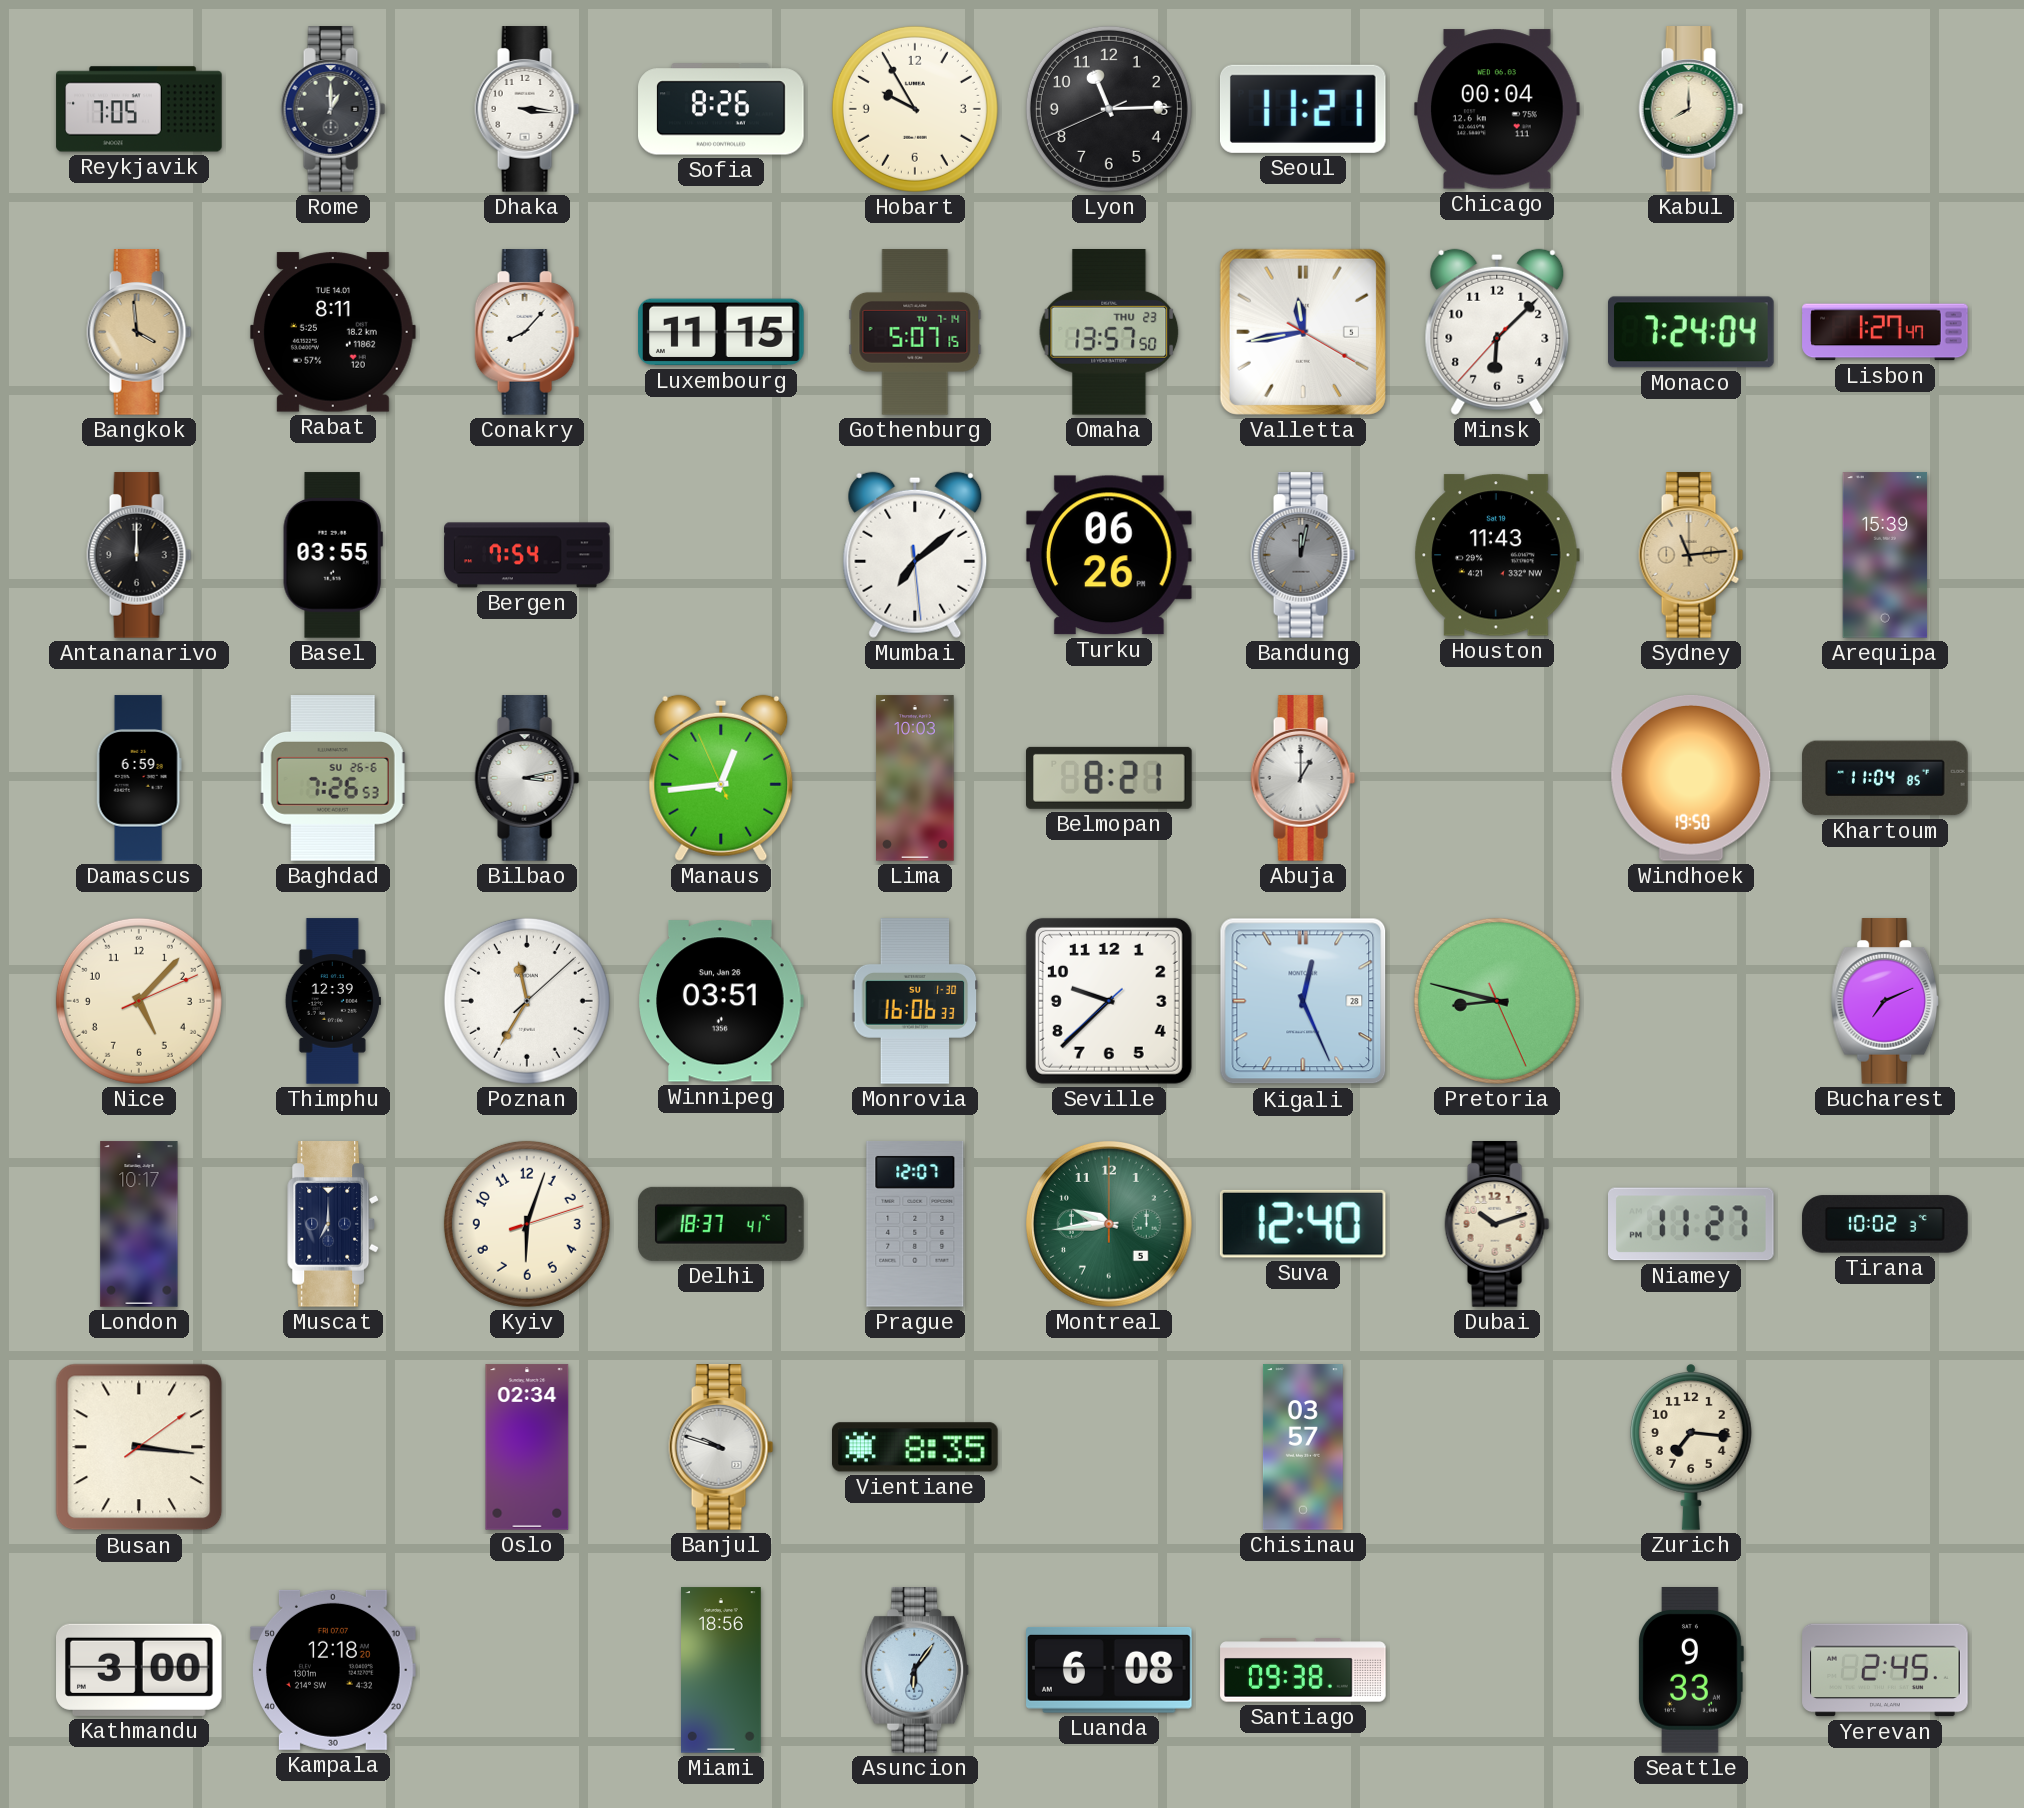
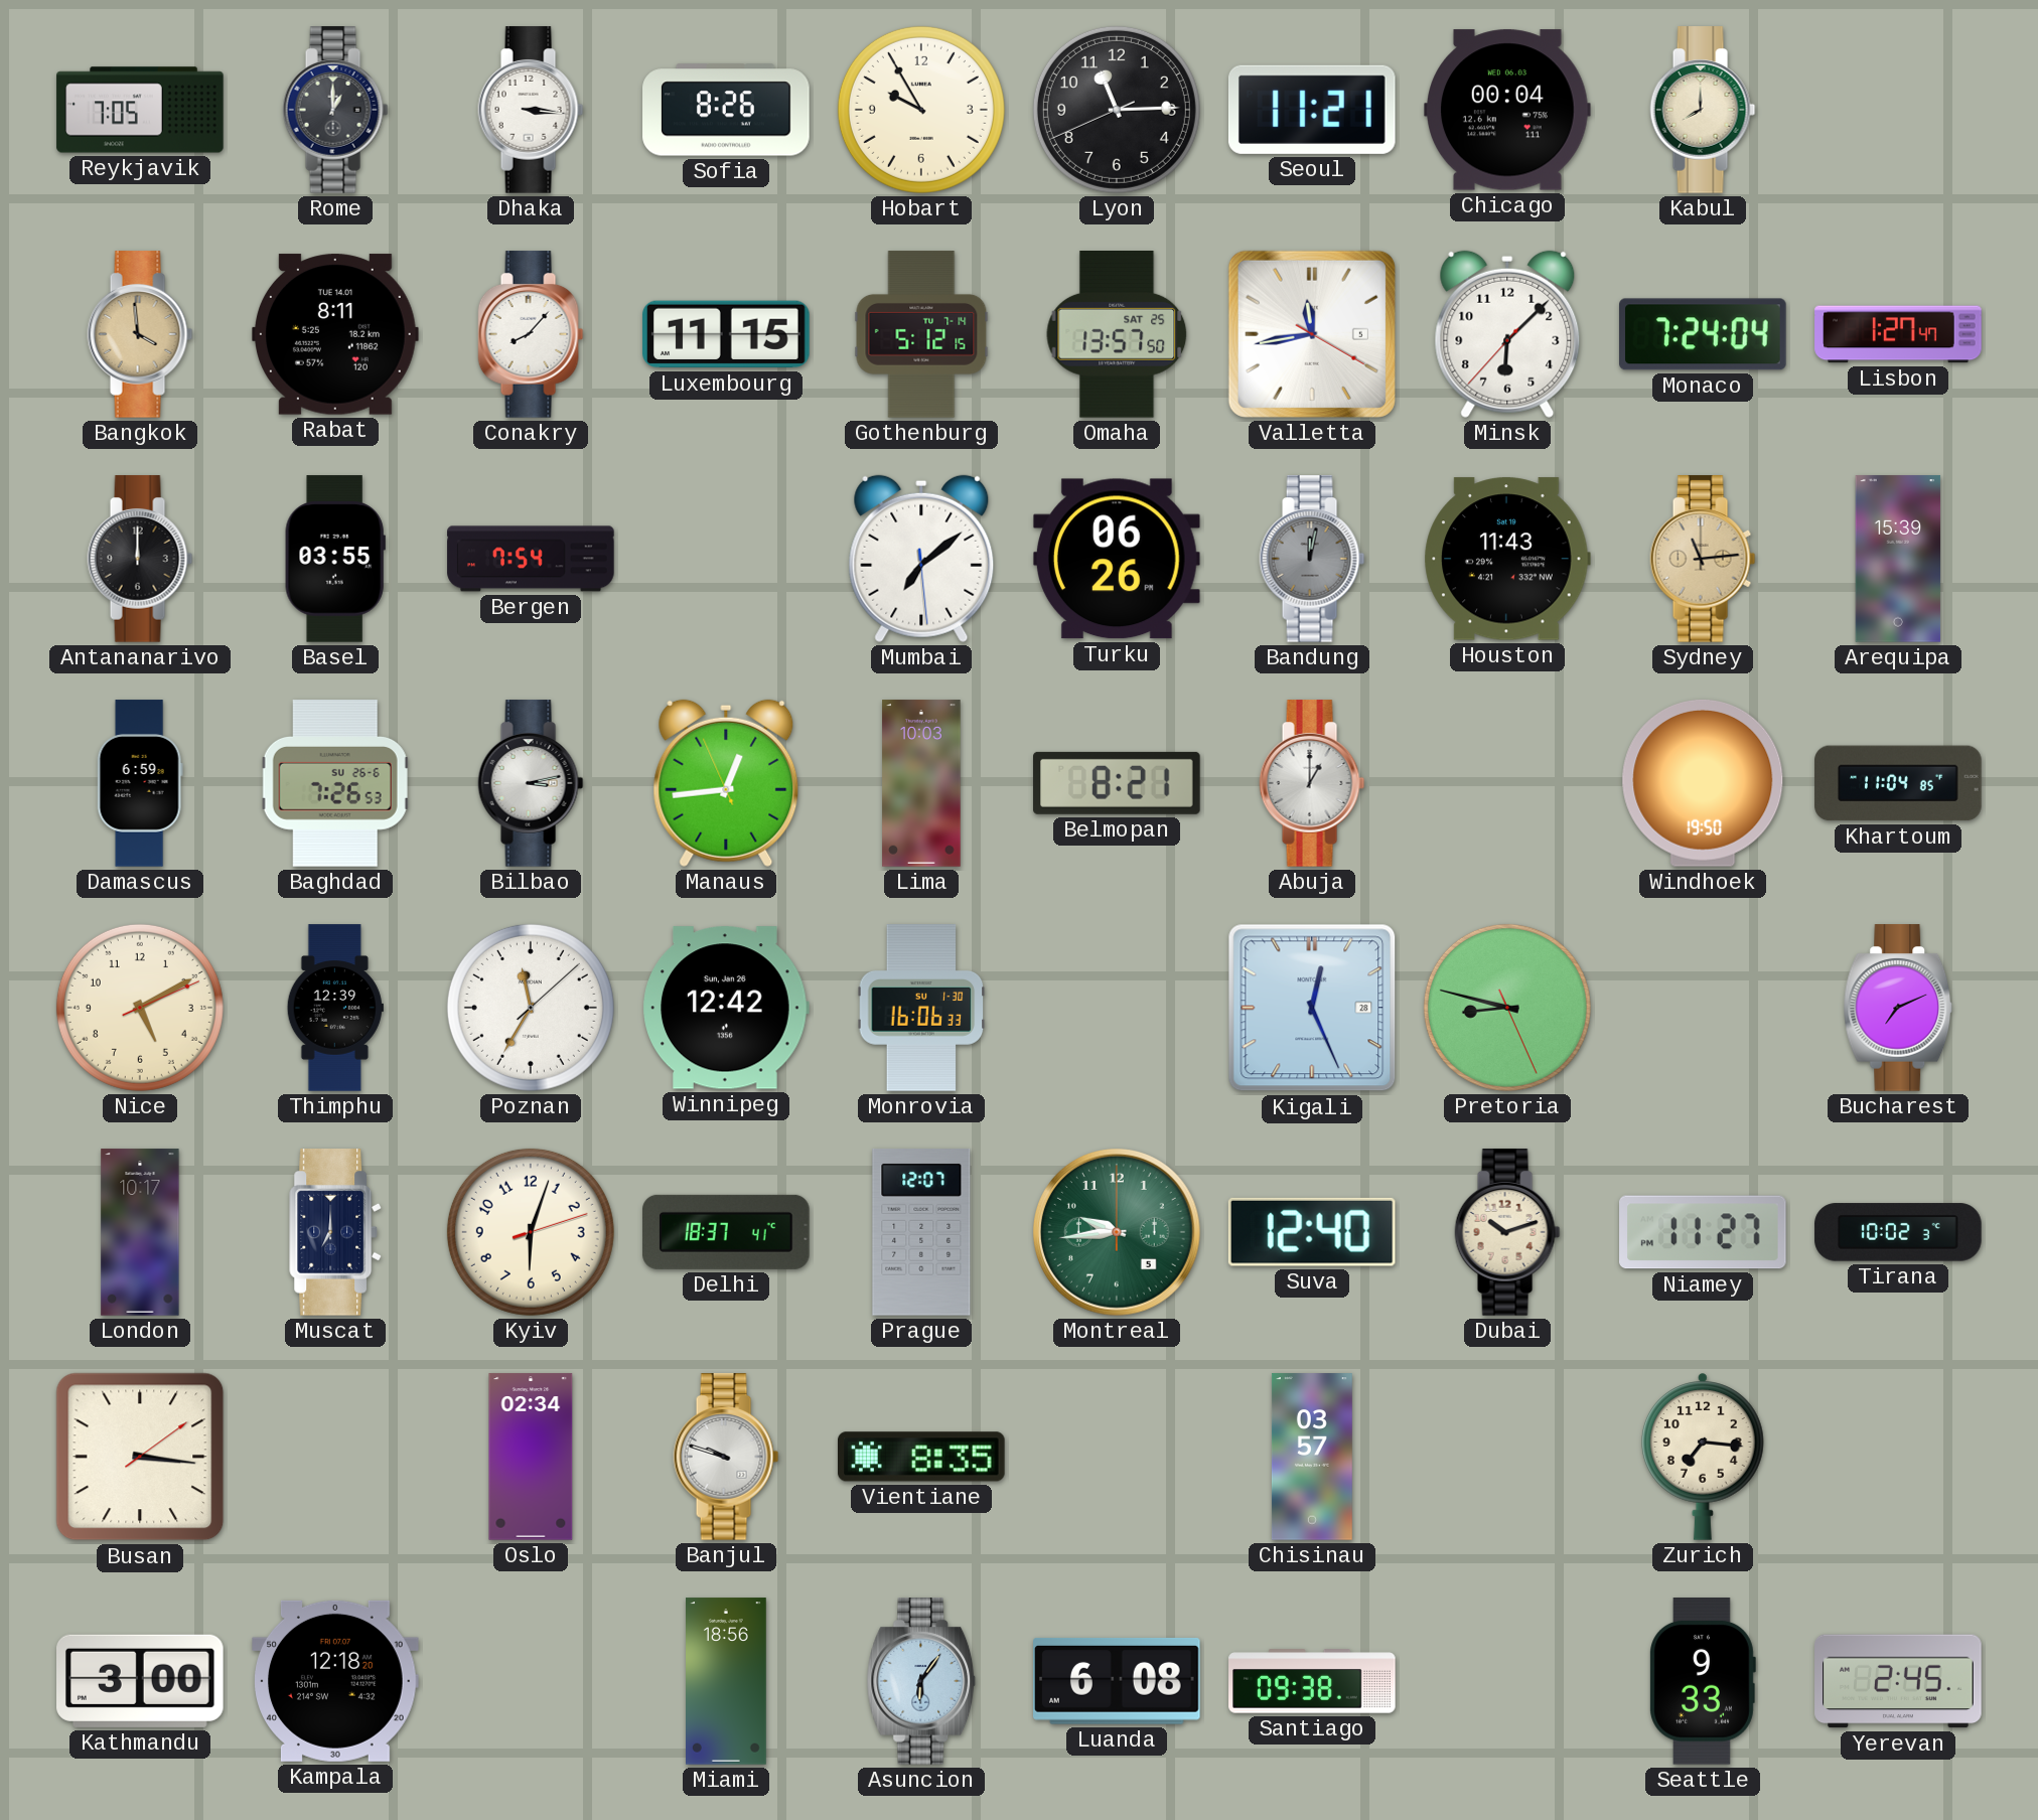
Gothenburg: 5:07 -> 5:12
Omaha date: THU 23 -> SAT 25
Nice: 5:07 -> 5:10
Winnipeg: 03:51 -> 12:42
Seville: 9:37 -> none
